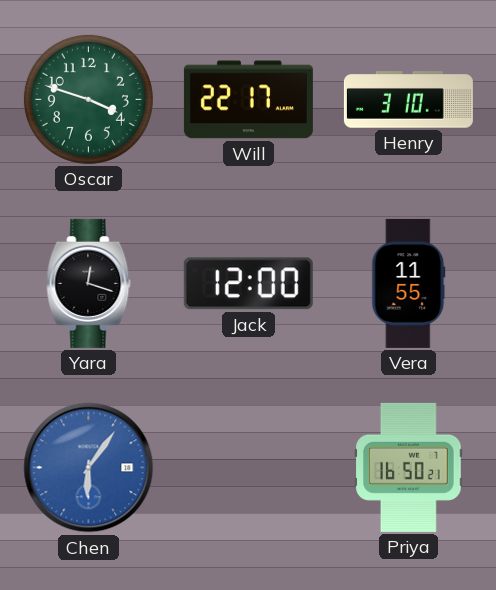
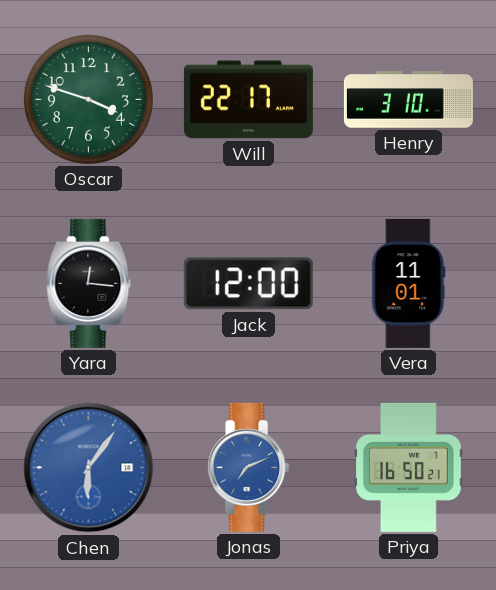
Yara: 12:18 -> 12:16
Vera: 11:55 -> 11:01
Jonas: none -> 7:11
